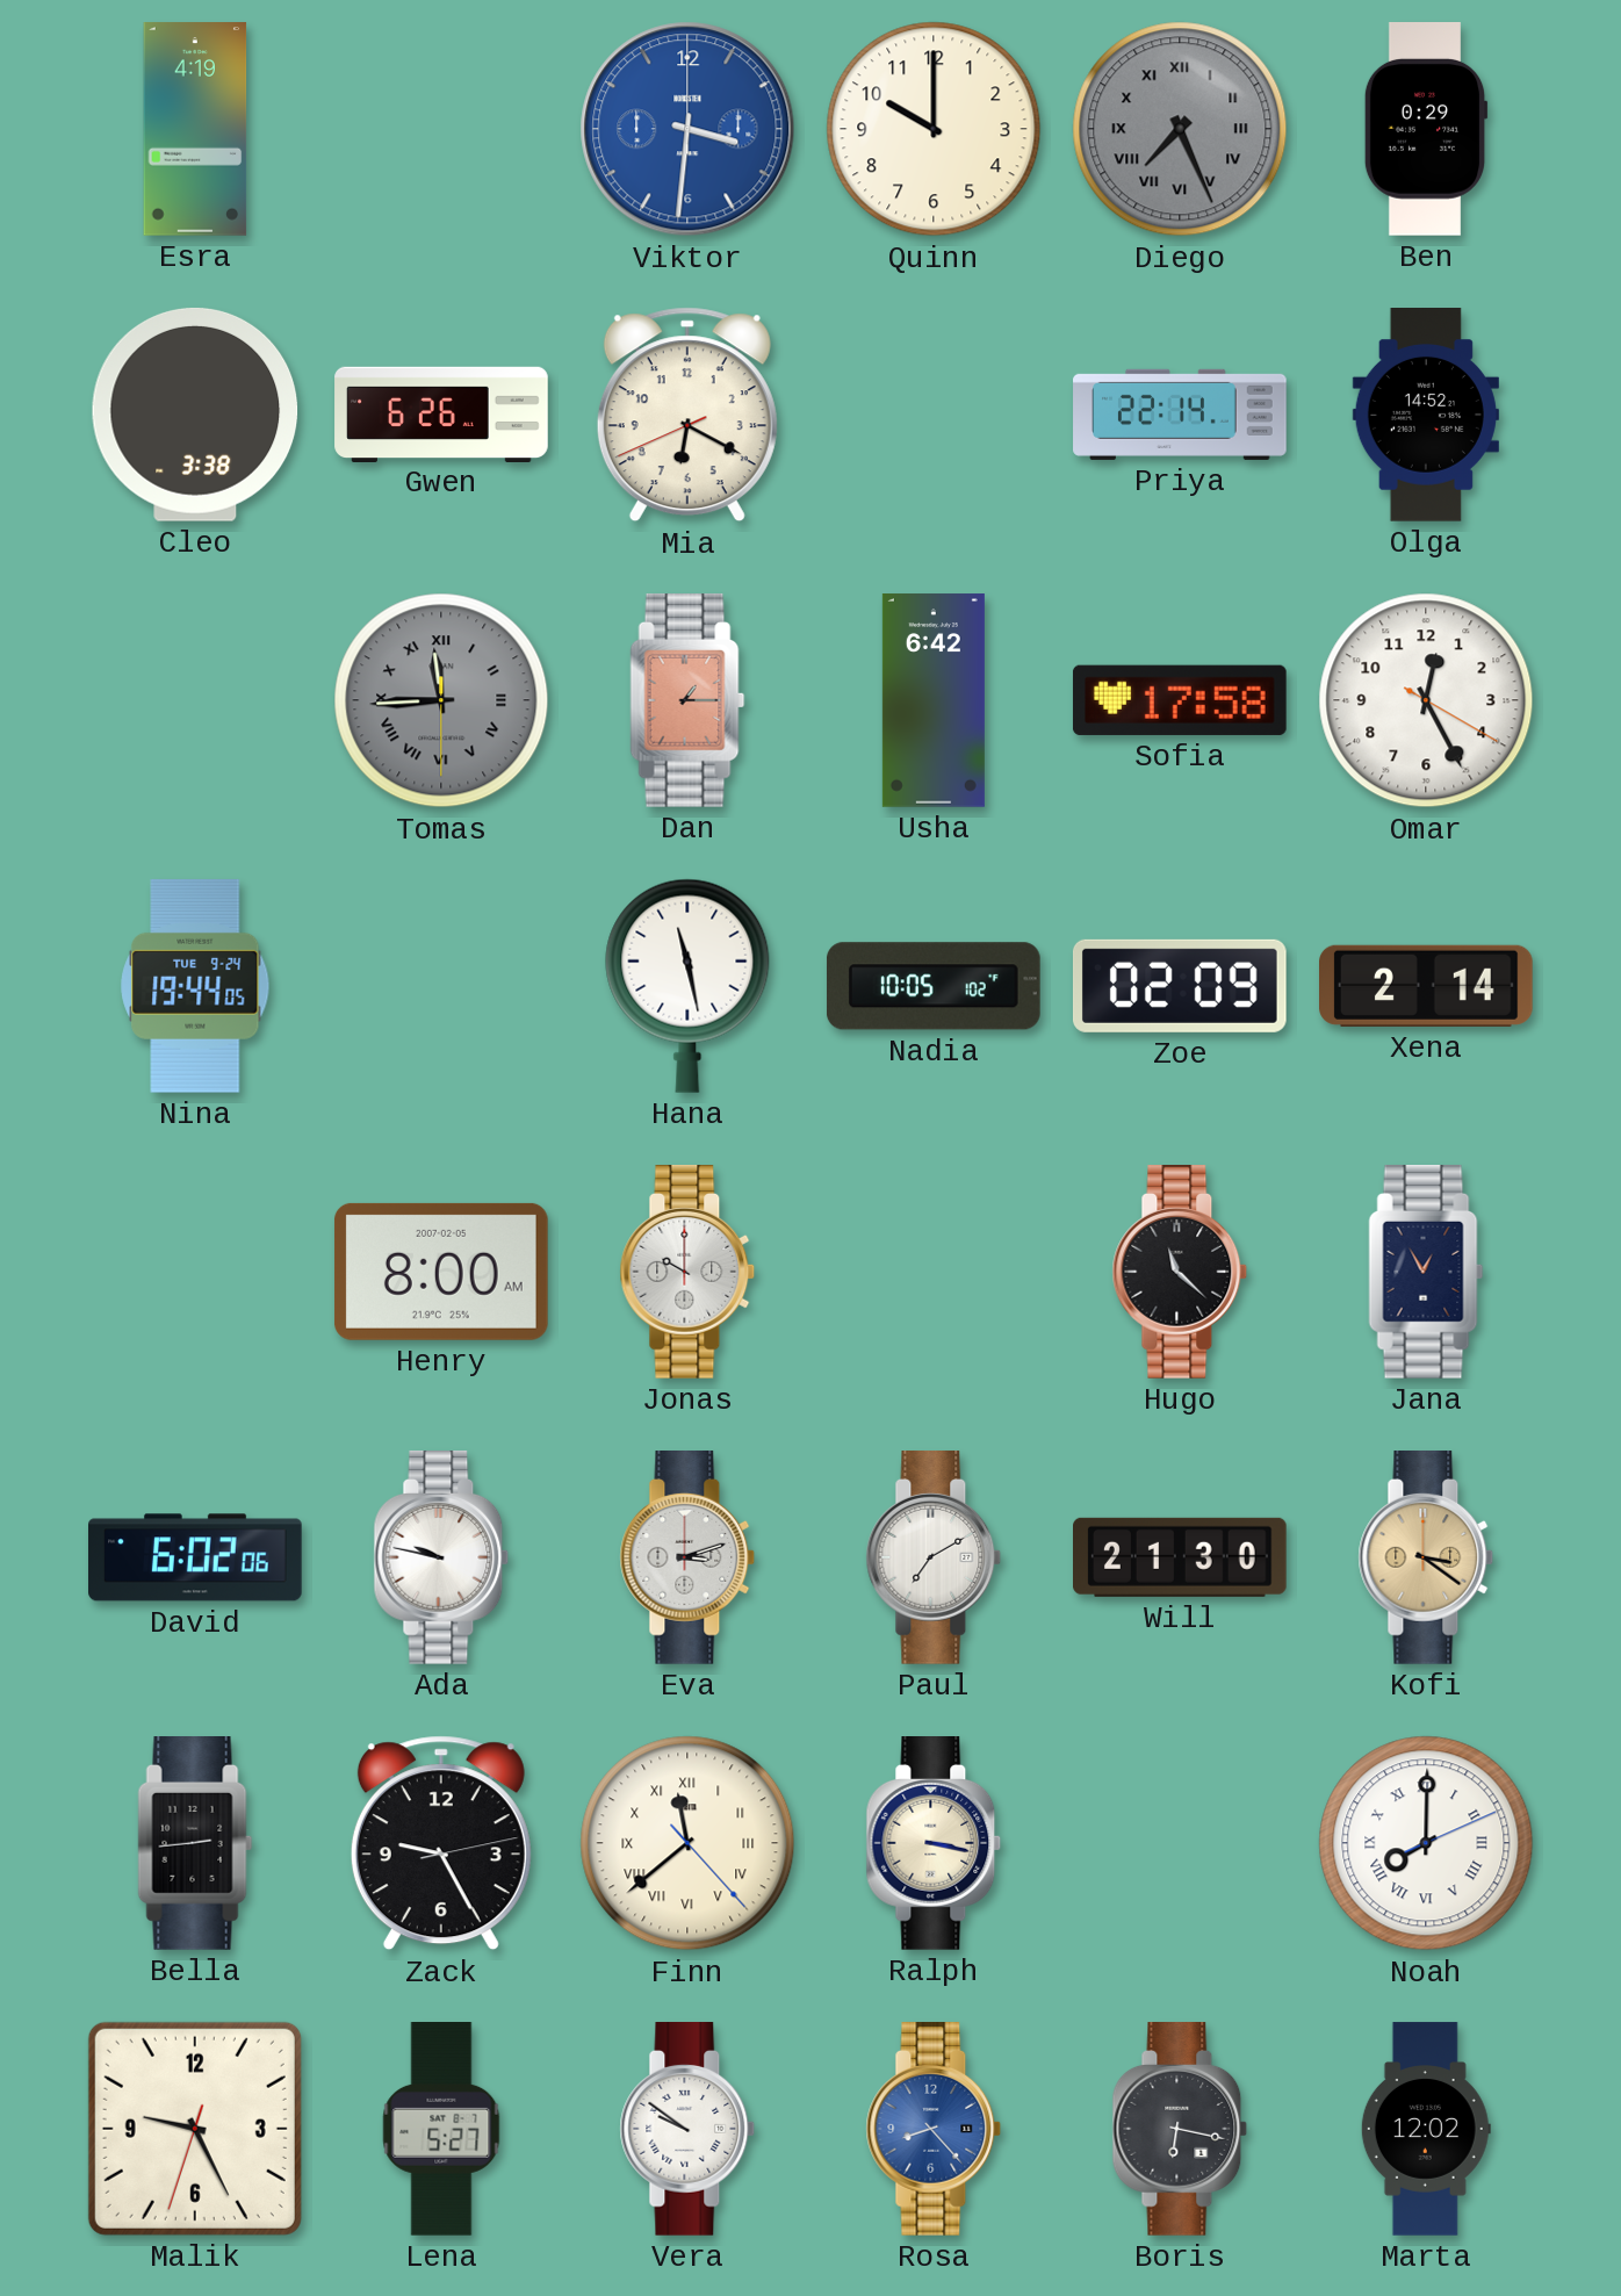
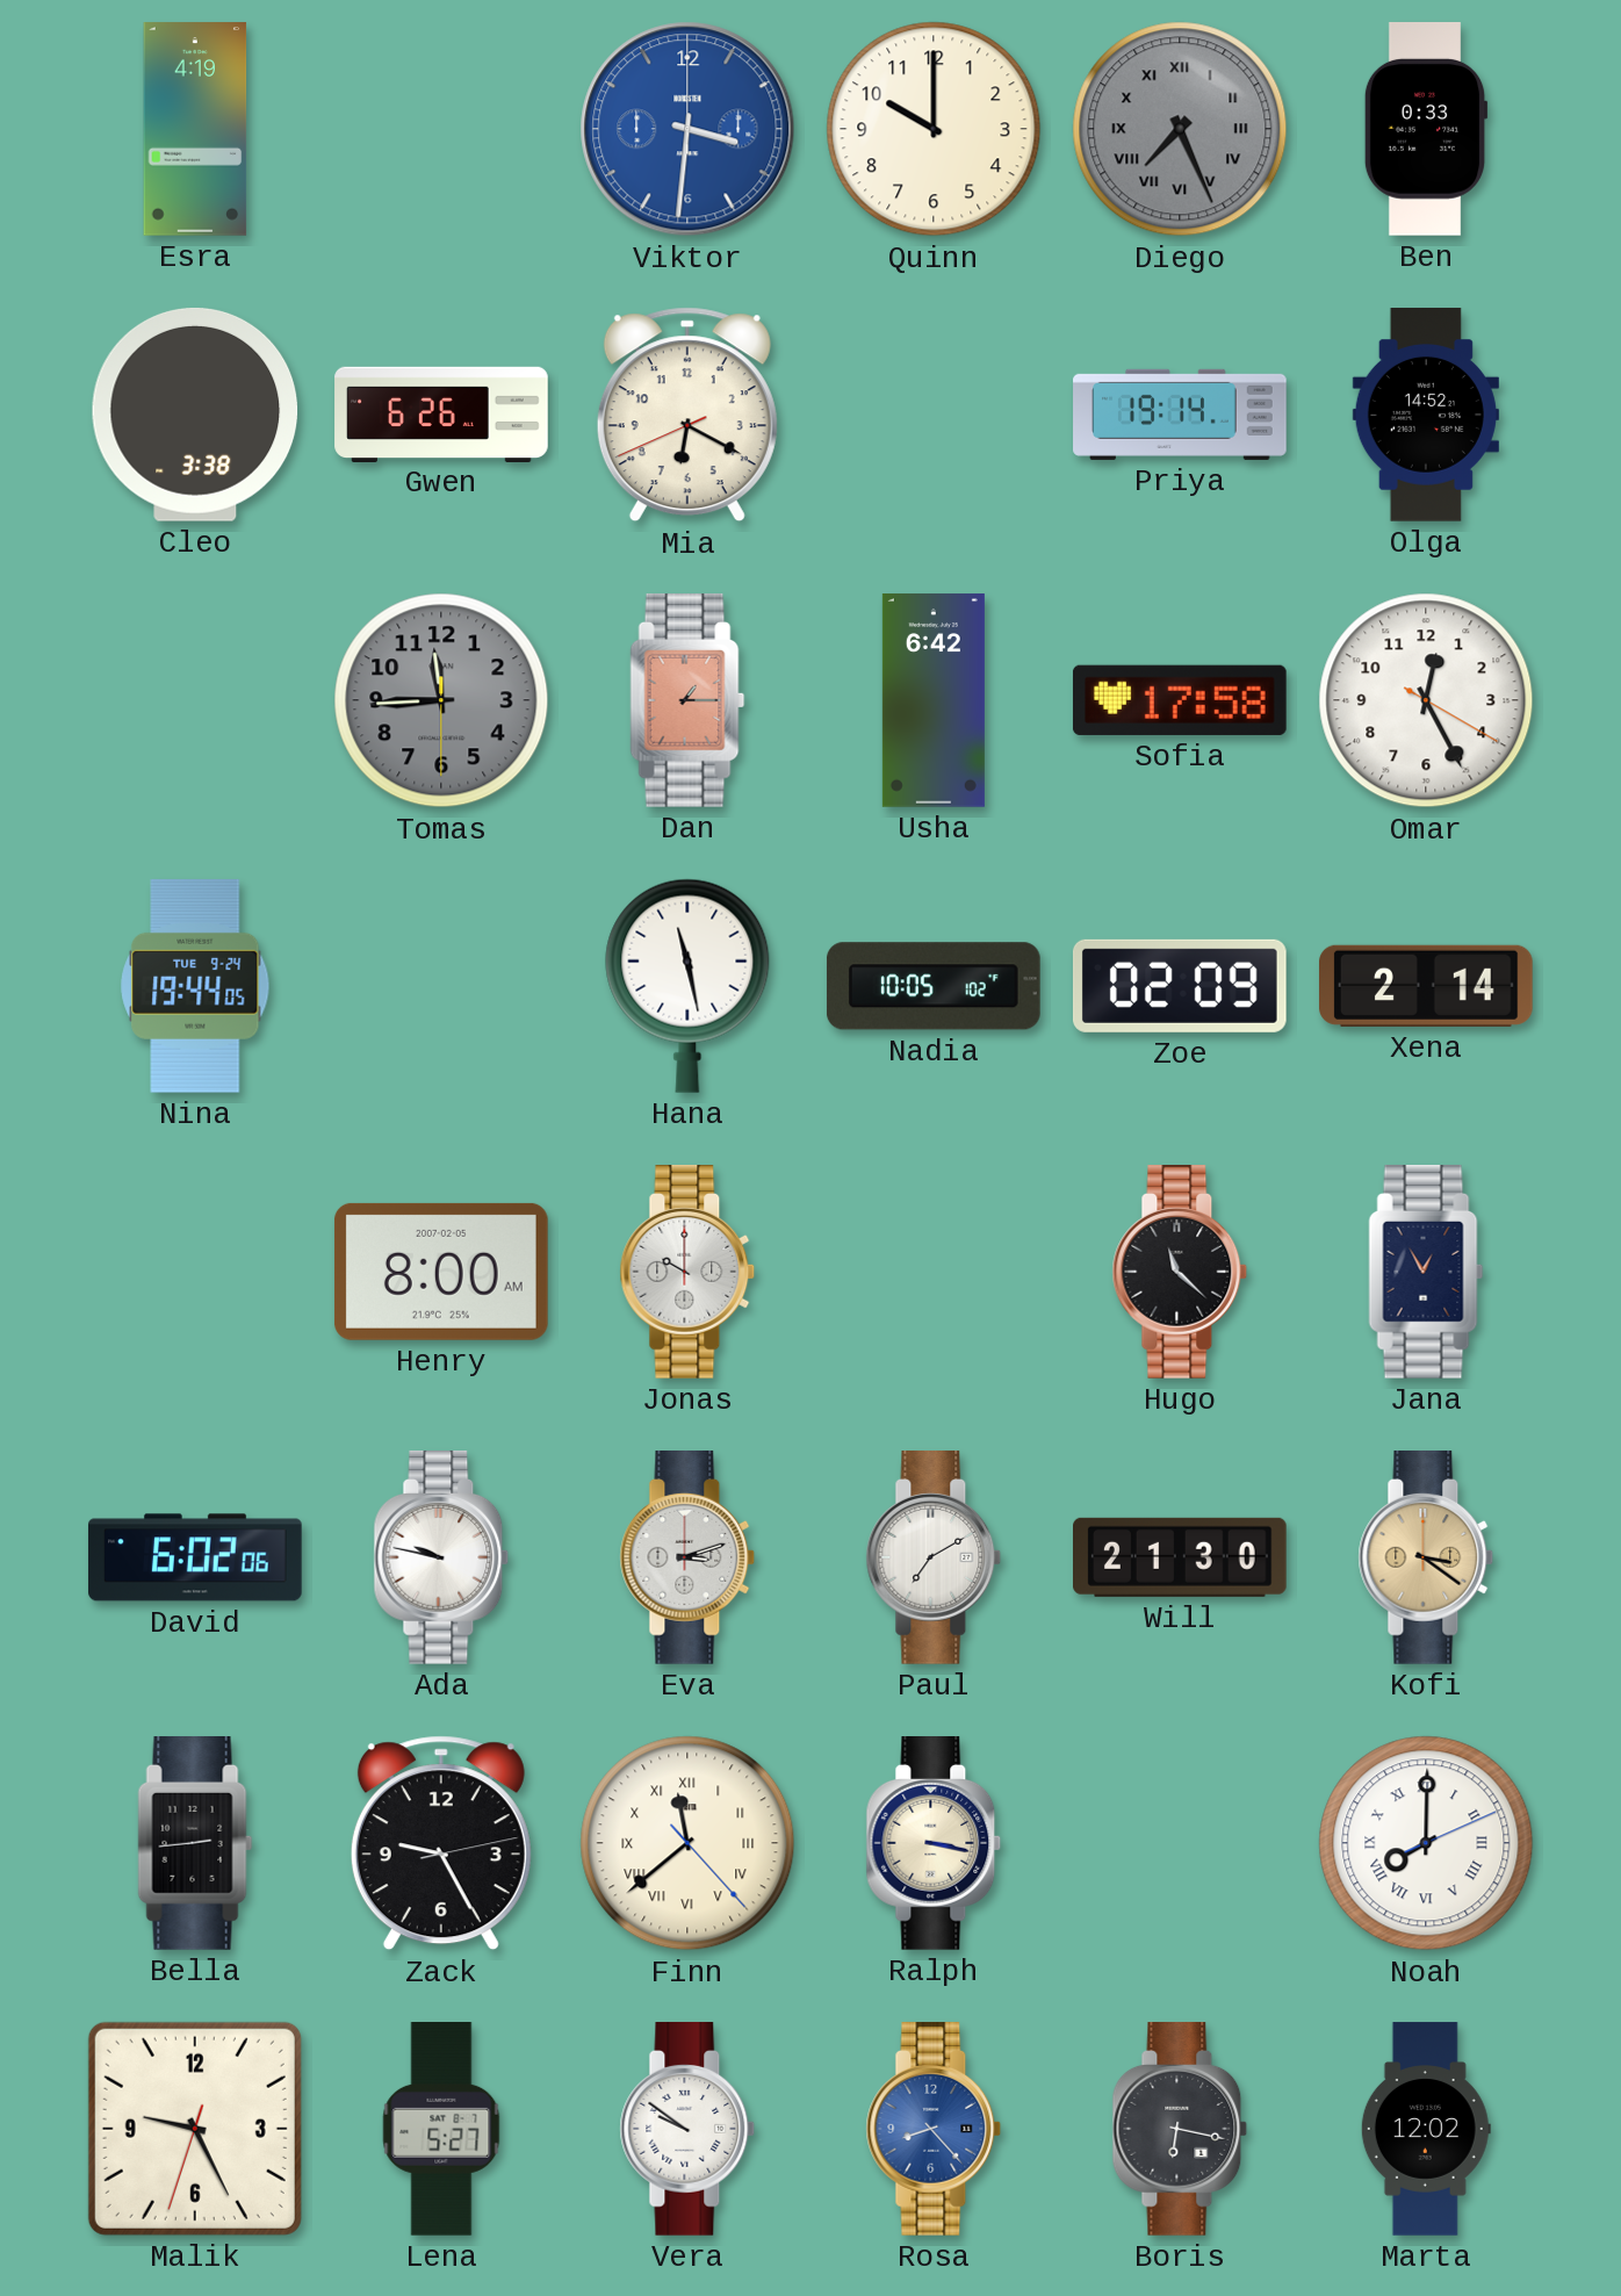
Ben: 0:29 -> 0:33
Priya: 22:14 -> 19:14
Tomas numerals: Roman -> Arabic
